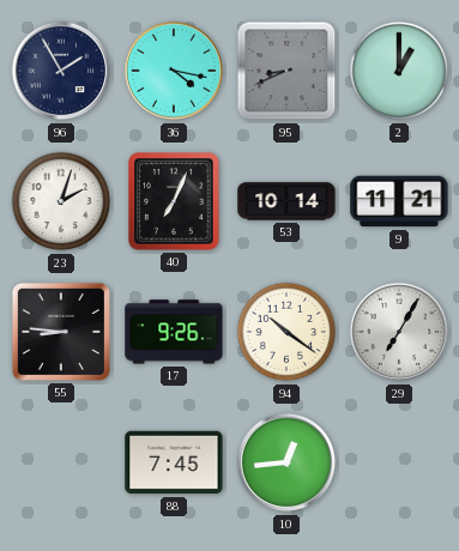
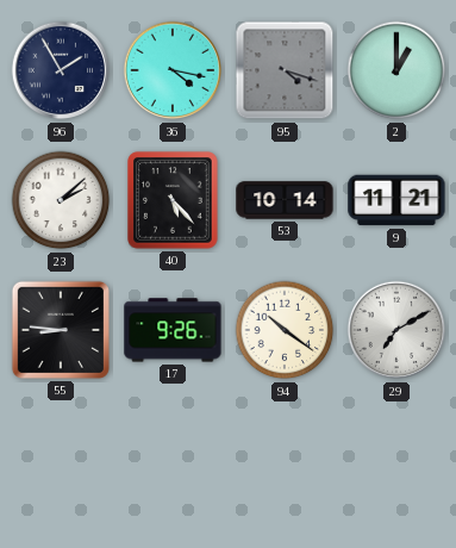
95: 8:41 -> 4:18
23: 2:03 -> 2:08
40: 7:04 -> 5:23
29: 7:05 -> 7:10
88: 7:45 -> none
10: 12:44 -> none
